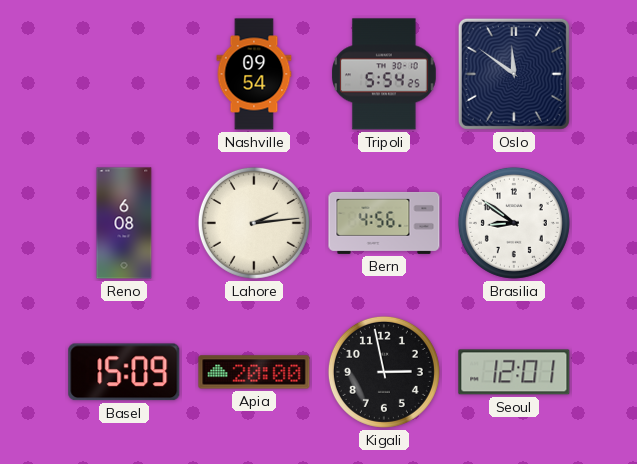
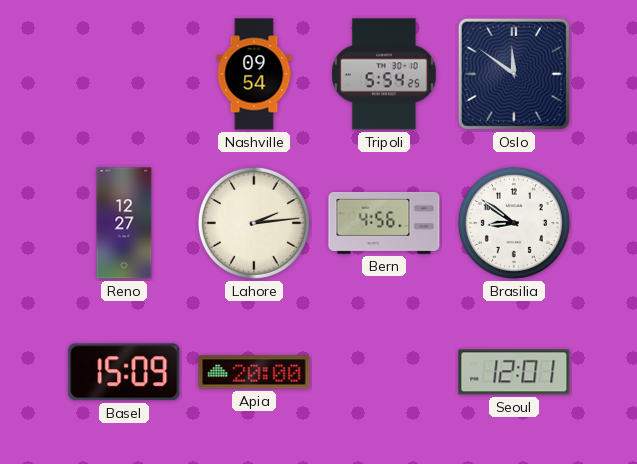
Reno: 6:08 -> 12:27
Kigali: 2:58 -> none
